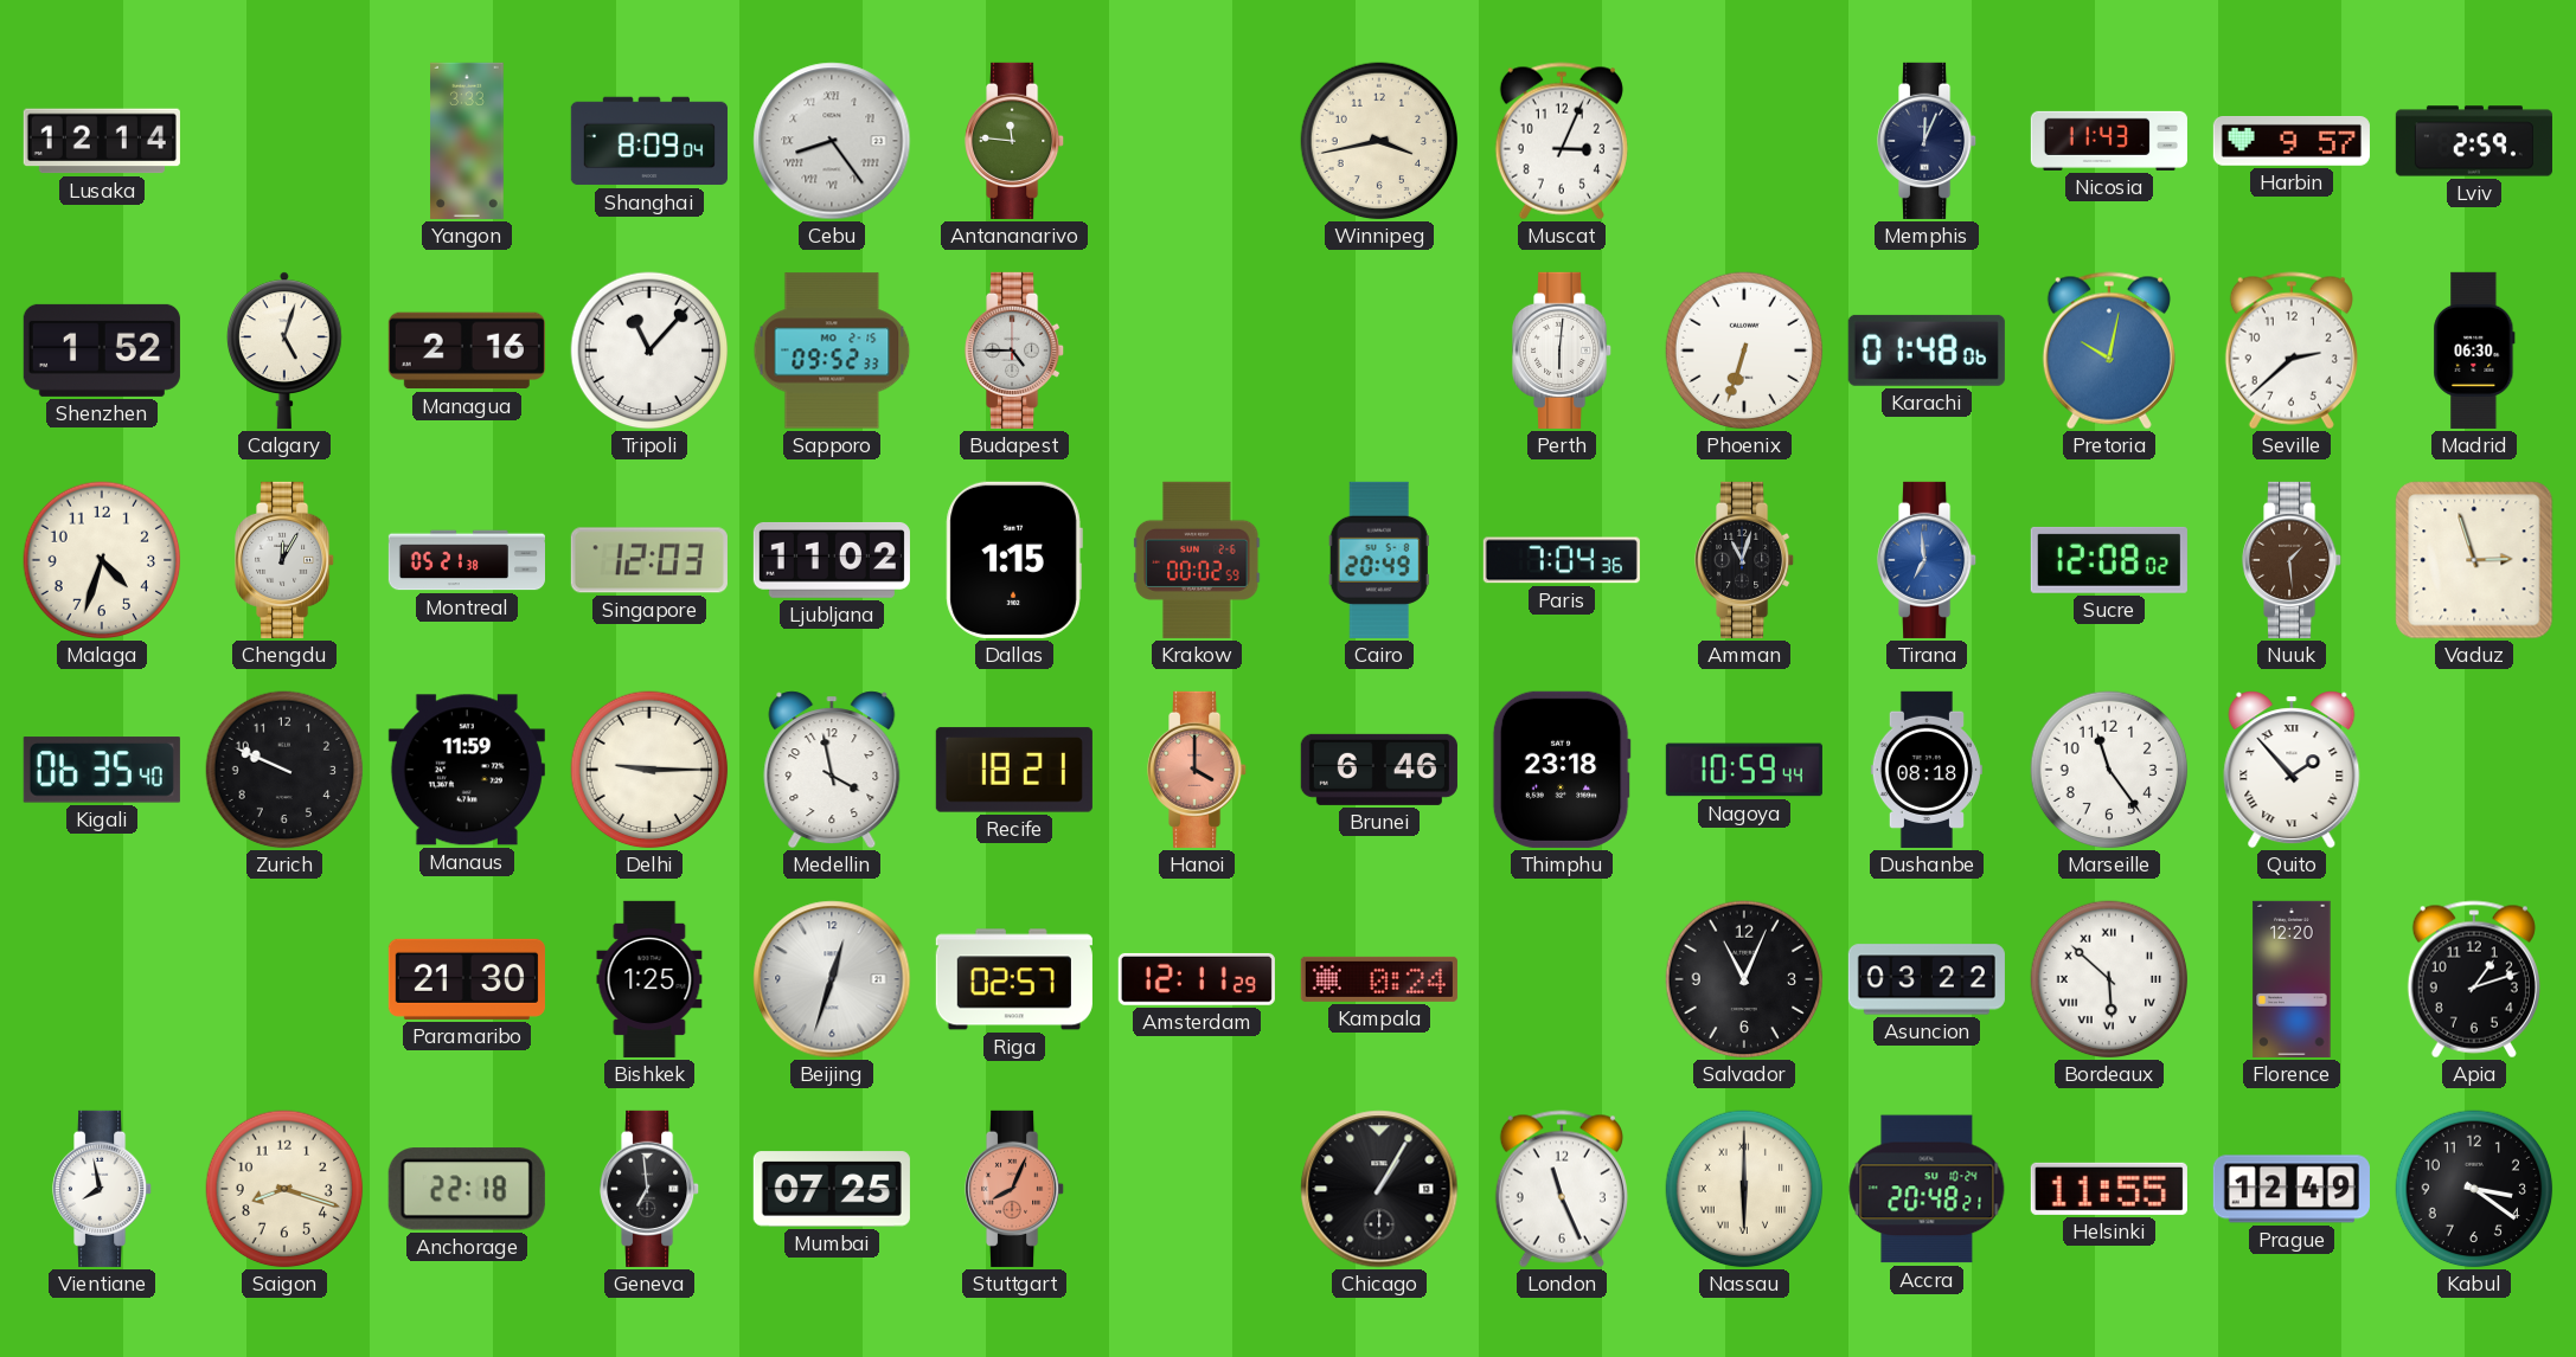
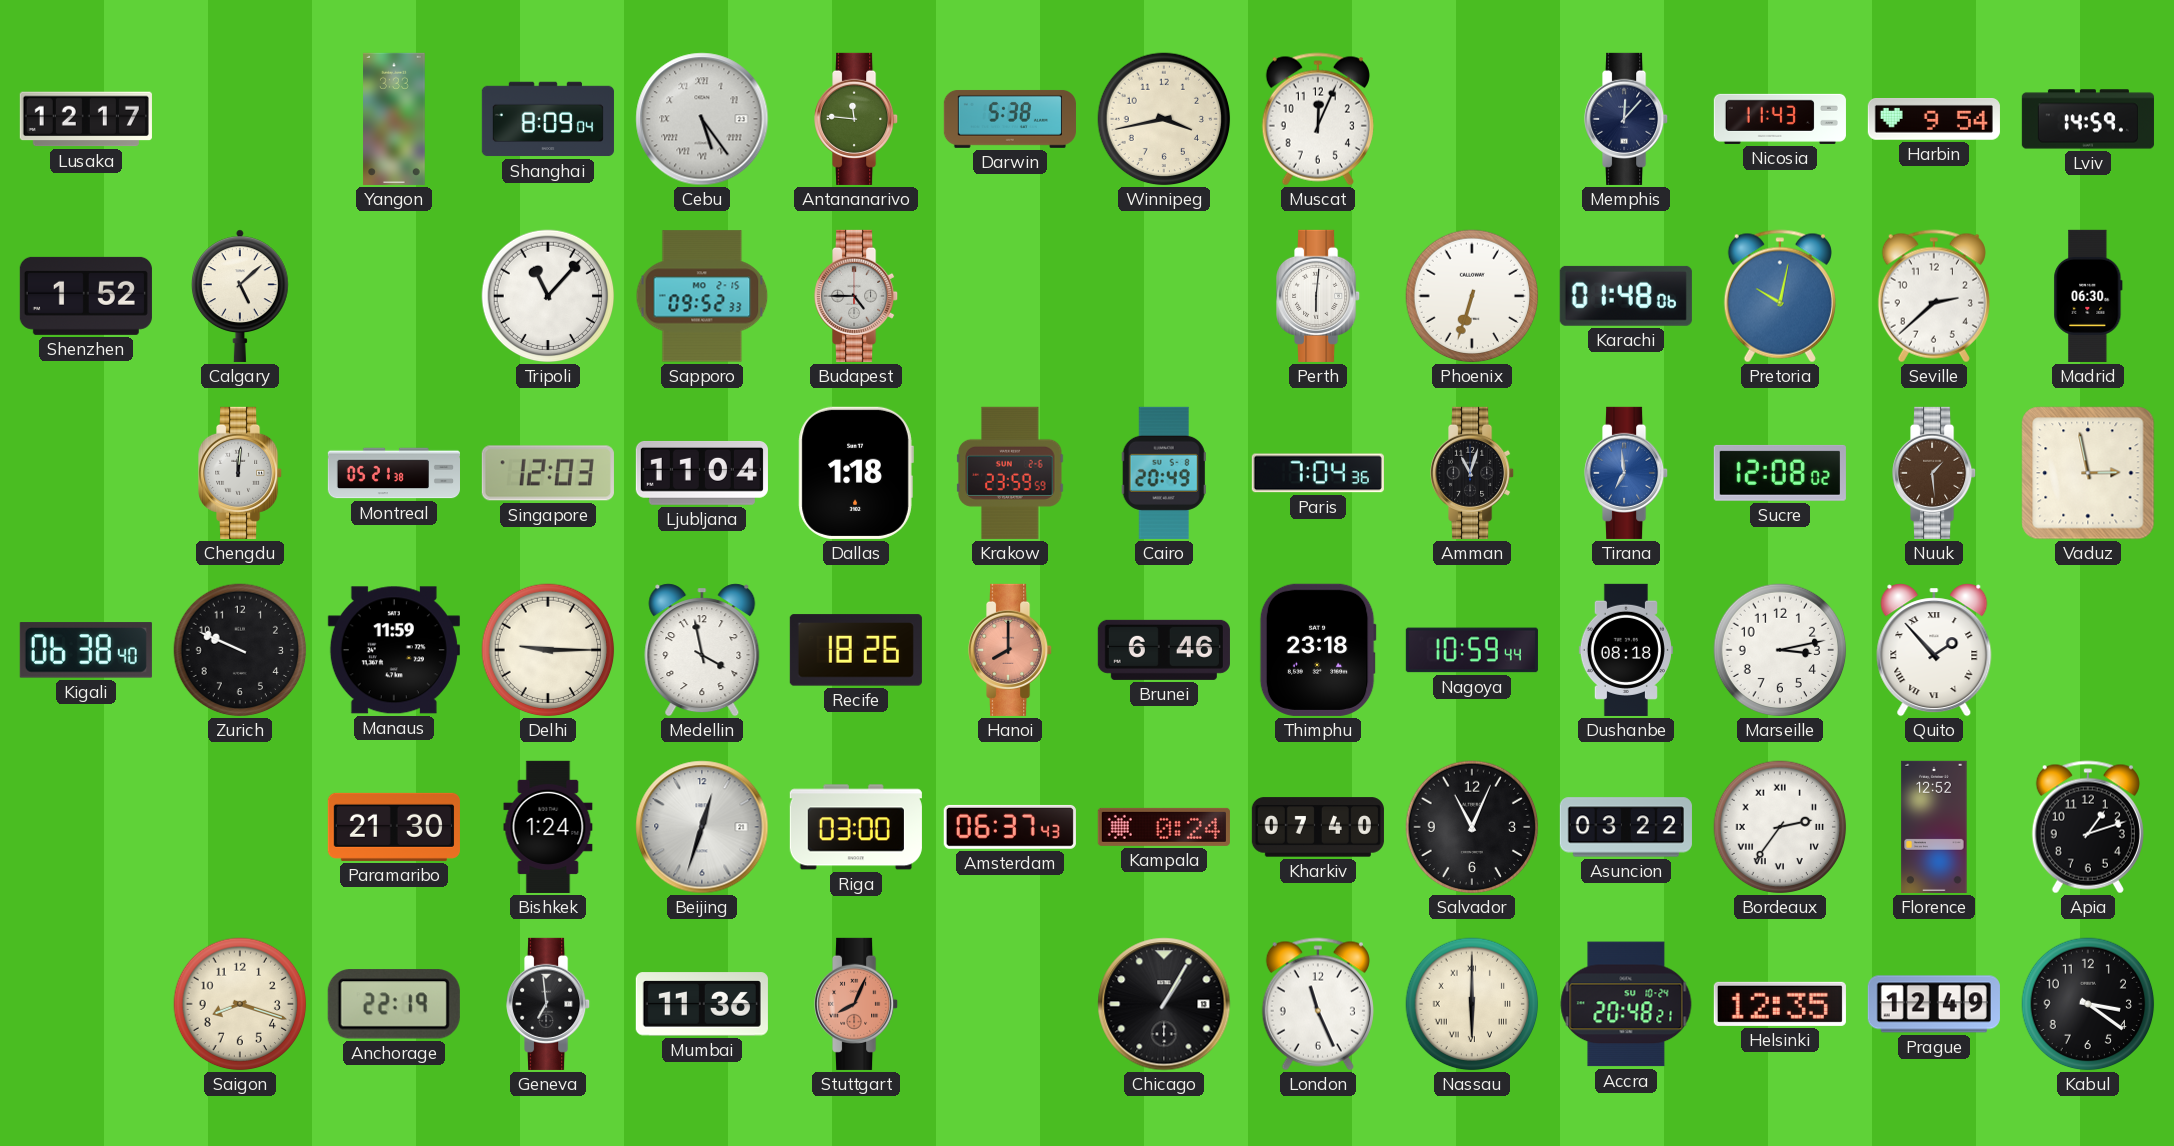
Lusaka: 12:14 -> 12:17
Cebu: 8:24 -> 5:24
Darwin: none -> 5:38
Muscat: 3:04 -> 12:04
Memphis: 12:04 -> 12:07
Harbin: 9:57 -> 9:54
Lviv: 2:59 -> 14:59
Calgary: 5:03 -> 5:08
Managua: 2:16 -> none
Malaga: 4:33 -> none
Chengdu: 12:05 -> 12:01
Ljubljana: 11:02 -> 11:04
Dallas: 1:15 -> 1:18
Krakow: 00:02 -> 23:59
Vaduz: 2:57 -> 2:58
Kigali: 06:35 -> 06:38
Recife: 18:21 -> 18:26
Hanoi: 4:00 -> 8:00
Marseille: 11:24 -> 3:13
Bishkek: 1:25 -> 1:24
Riga: 02:57 -> 03:00
Amsterdam: 12:11 -> 06:37
Kharkiv: none -> 07:40
Bordeaux: 5:52 -> 2:36
Florence: 12:20 -> 12:52
Vientiane: 7:58 -> none
Anchorage: 22:18 -> 22:19
Mumbai: 07:25 -> 11:36
Helsinki: 11:55 -> 12:35
